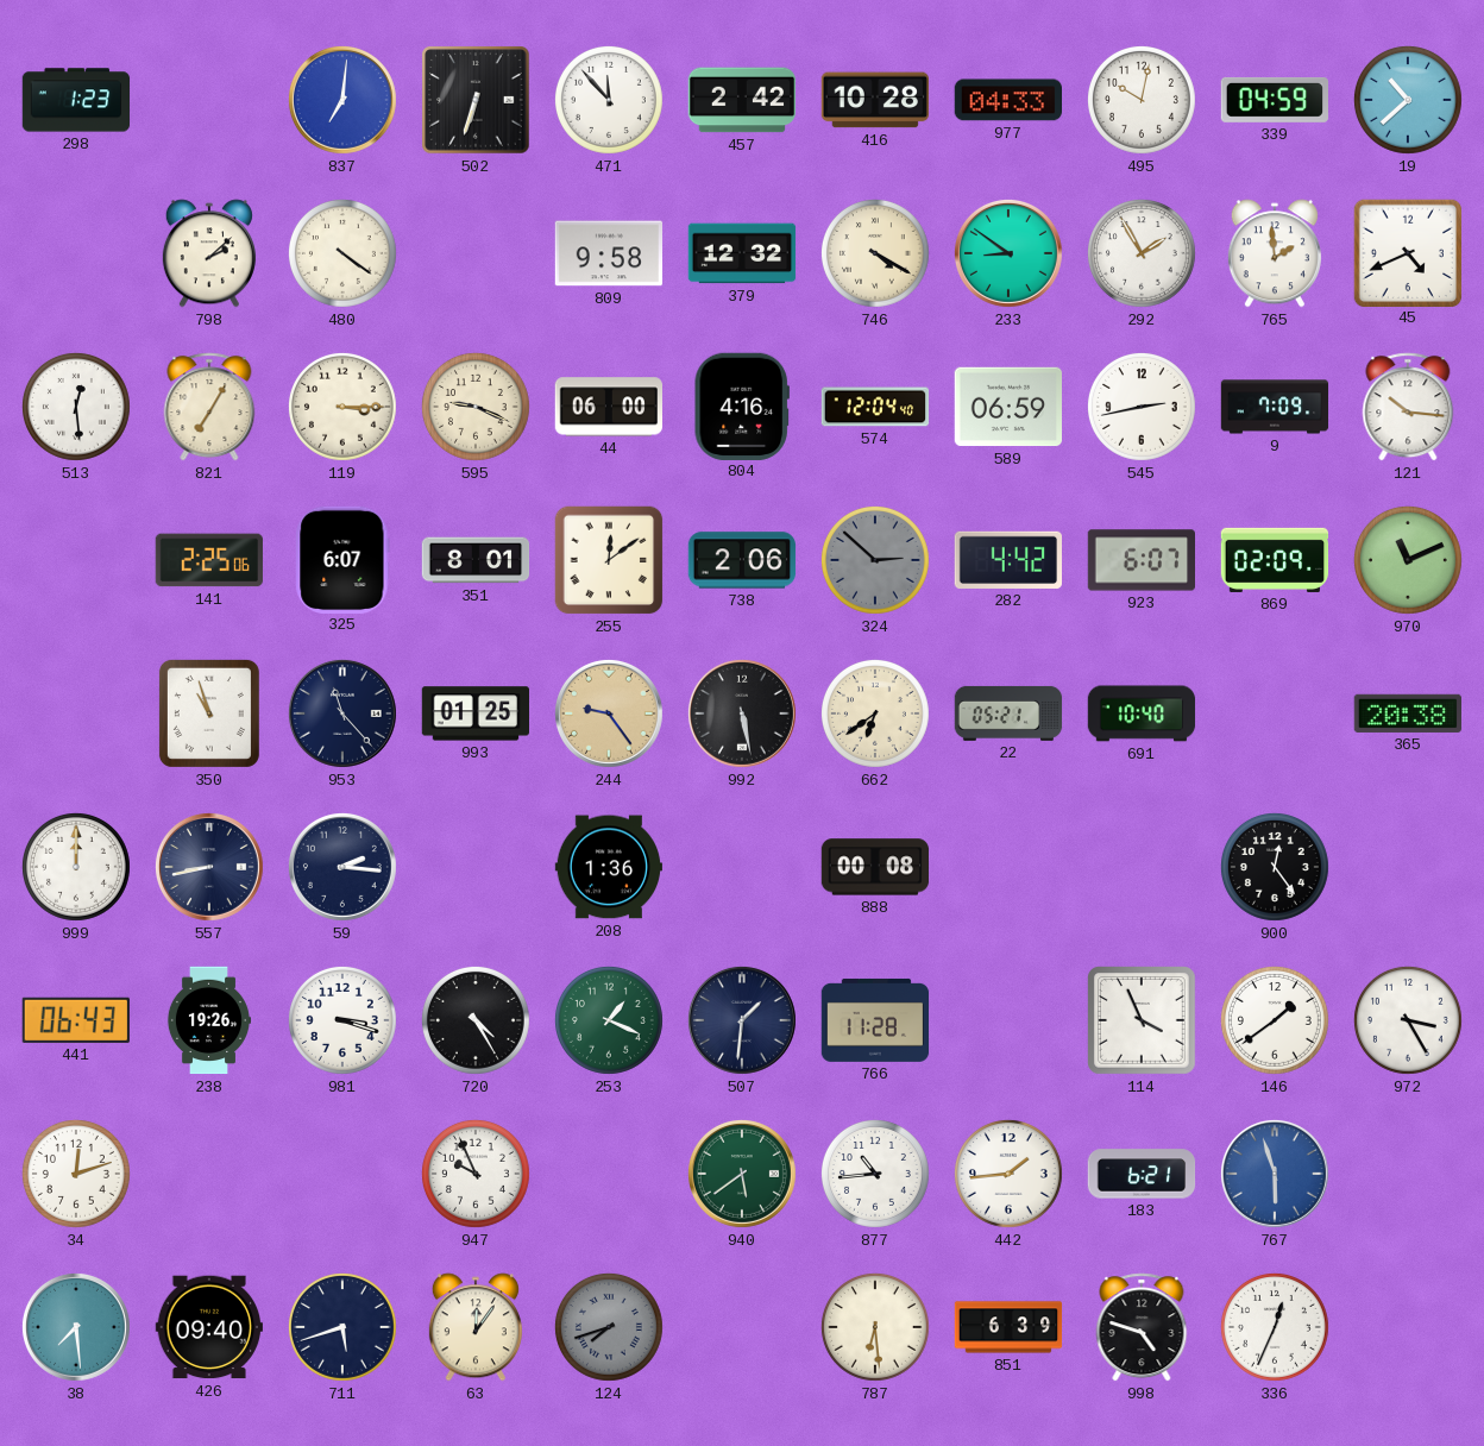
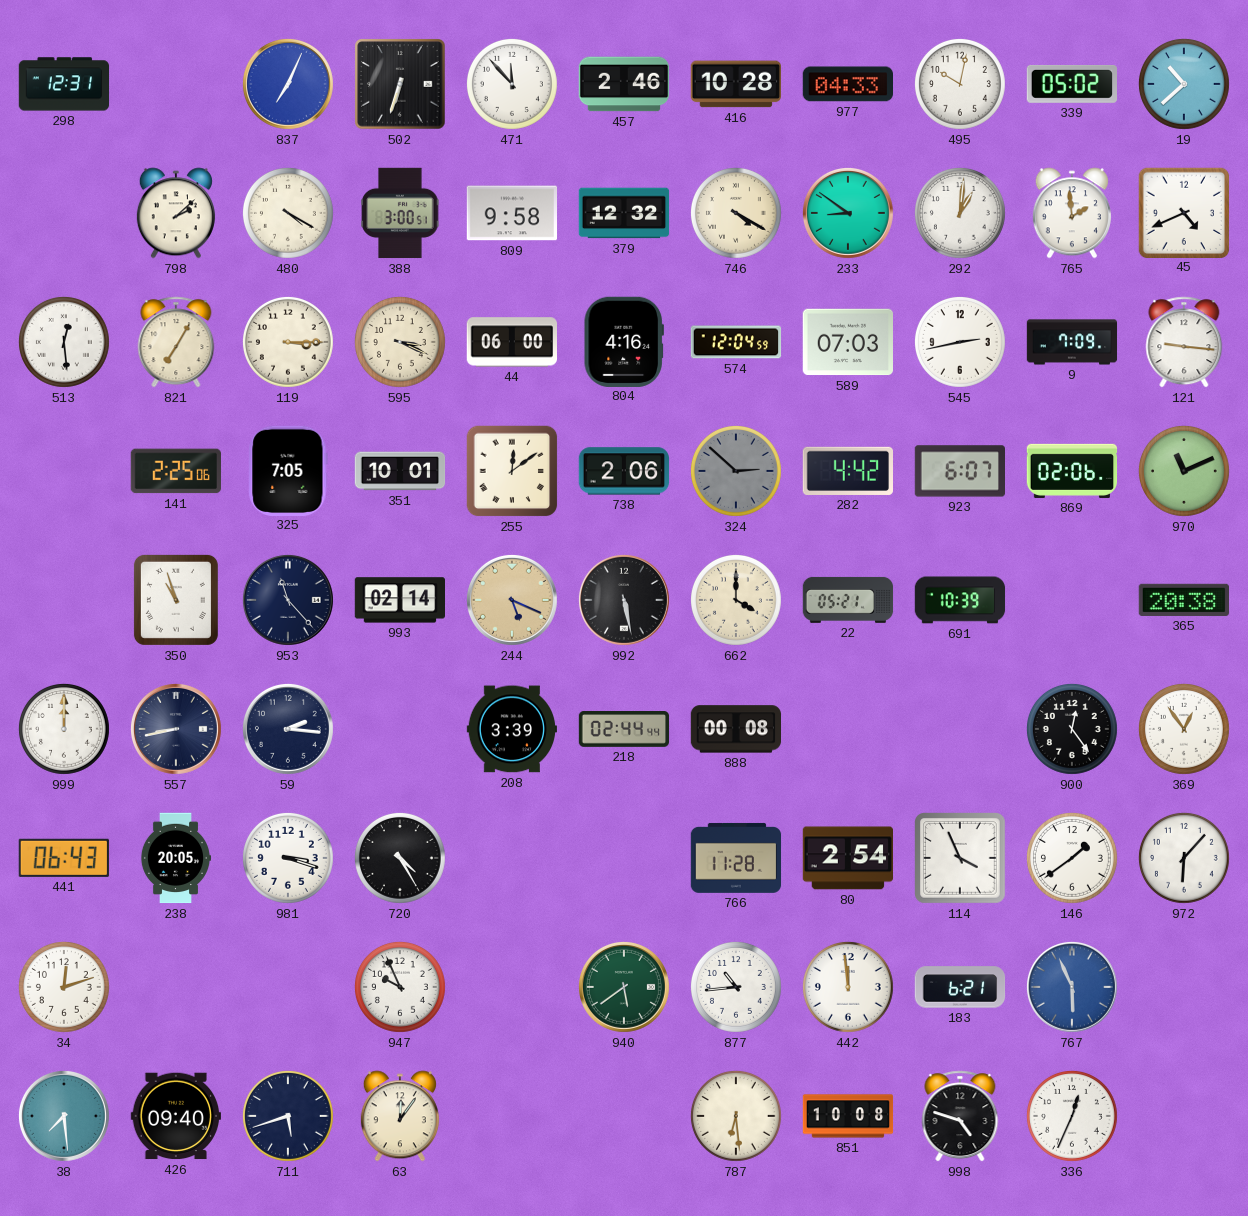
298: 1:23 -> 12:31
837: 7:01 -> 7:04
457: 2:42 -> 2:46
339: 04:59 -> 05:02
480: 4:21 -> 4:20
388: none -> 3:00
292: 1:55 -> 1:01
595: 9:19 -> 3:19
574: 12:04:40 -> 12:04:59
589: 06:59 -> 07:03
121: 10:16 -> 9:16
325: 6:07 -> 7:05
351: 8:01 -> 10:01
869: 02:09 -> 02:06
993: 01:25 -> 02:14
244: 9:24 -> 5:19
662: 6:39 -> 4:00
691: 10:40 -> 10:39
208: 1:36 -> 3:39
218: none -> 02:44
369: none -> 12:54
238: 19:26 -> 20:05
253: 1:19 -> none
507: 1:31 -> none
80: none -> 2:54
972: 3:25 -> 6:07
442: 1:44 -> 11:59
767: 5:57 -> 5:56
124: 7:42 -> none
851: 6:39 -> 10:08
